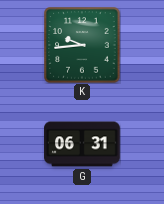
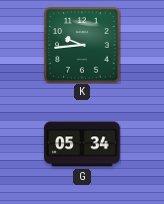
G: 06:31 -> 05:34
